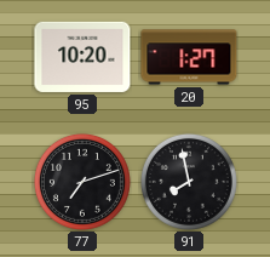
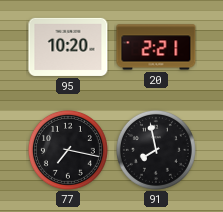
20: 1:27 -> 2:21
77: 7:12 -> 7:17
